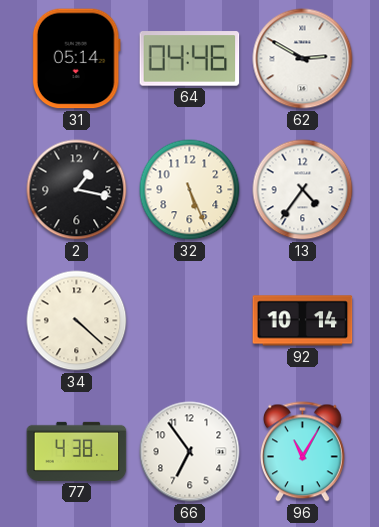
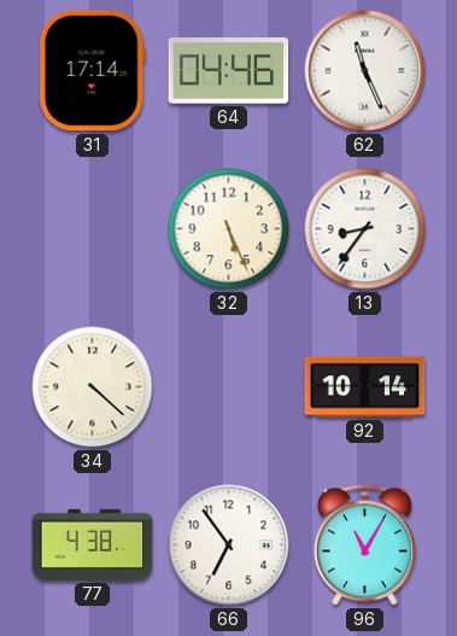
31: 05:14 -> 17:14
62: 2:50 -> 11:26
2: 1:17 -> none
13: 4:36 -> 8:36
